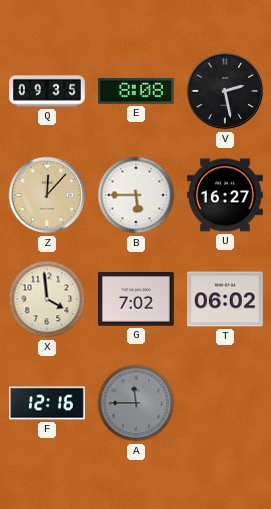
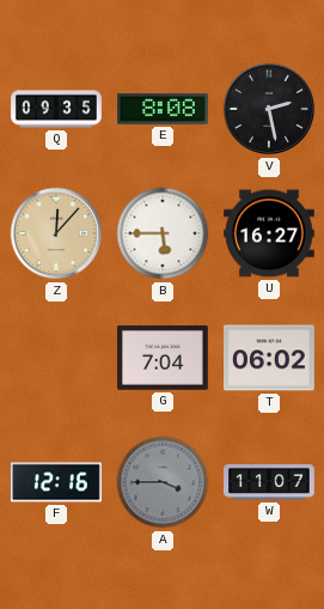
X: 3:59 -> none
G: 7:02 -> 7:04
A: 11:45 -> 3:45
W: none -> 11:07
